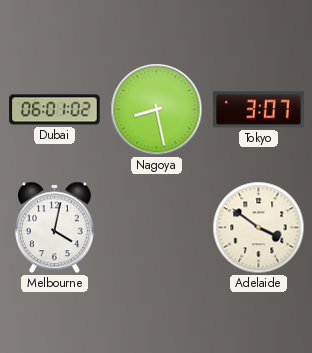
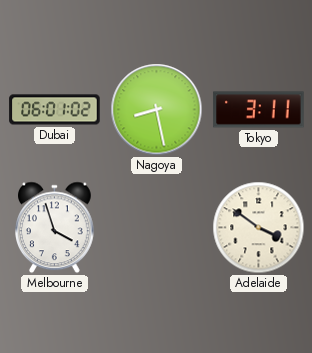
Tokyo: 3:07 -> 3:11
Melbourne: 4:02 -> 3:57
